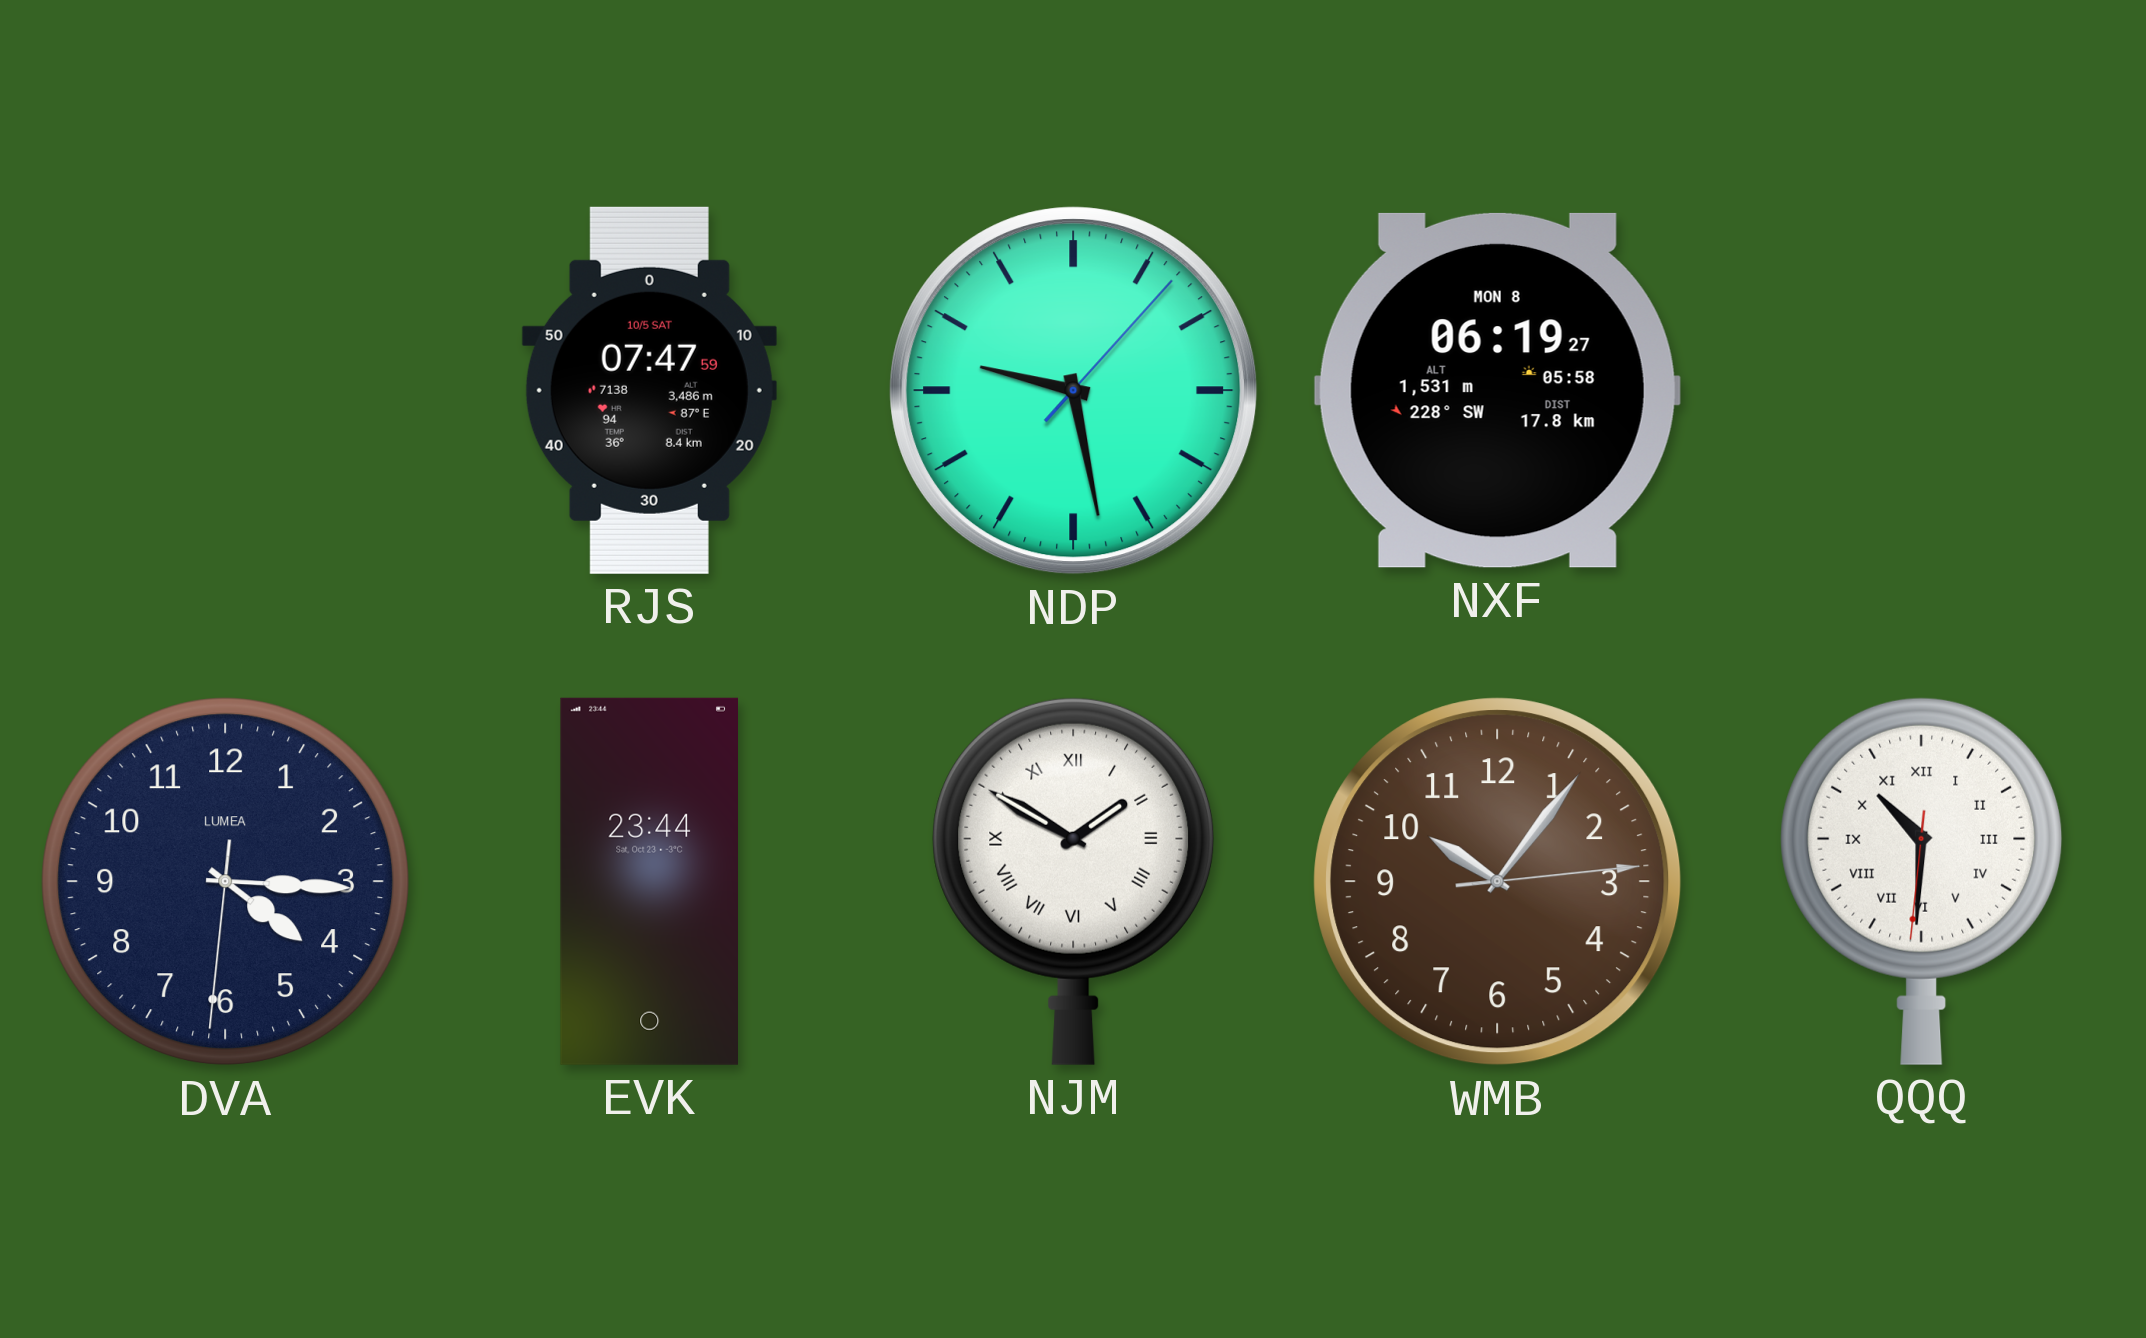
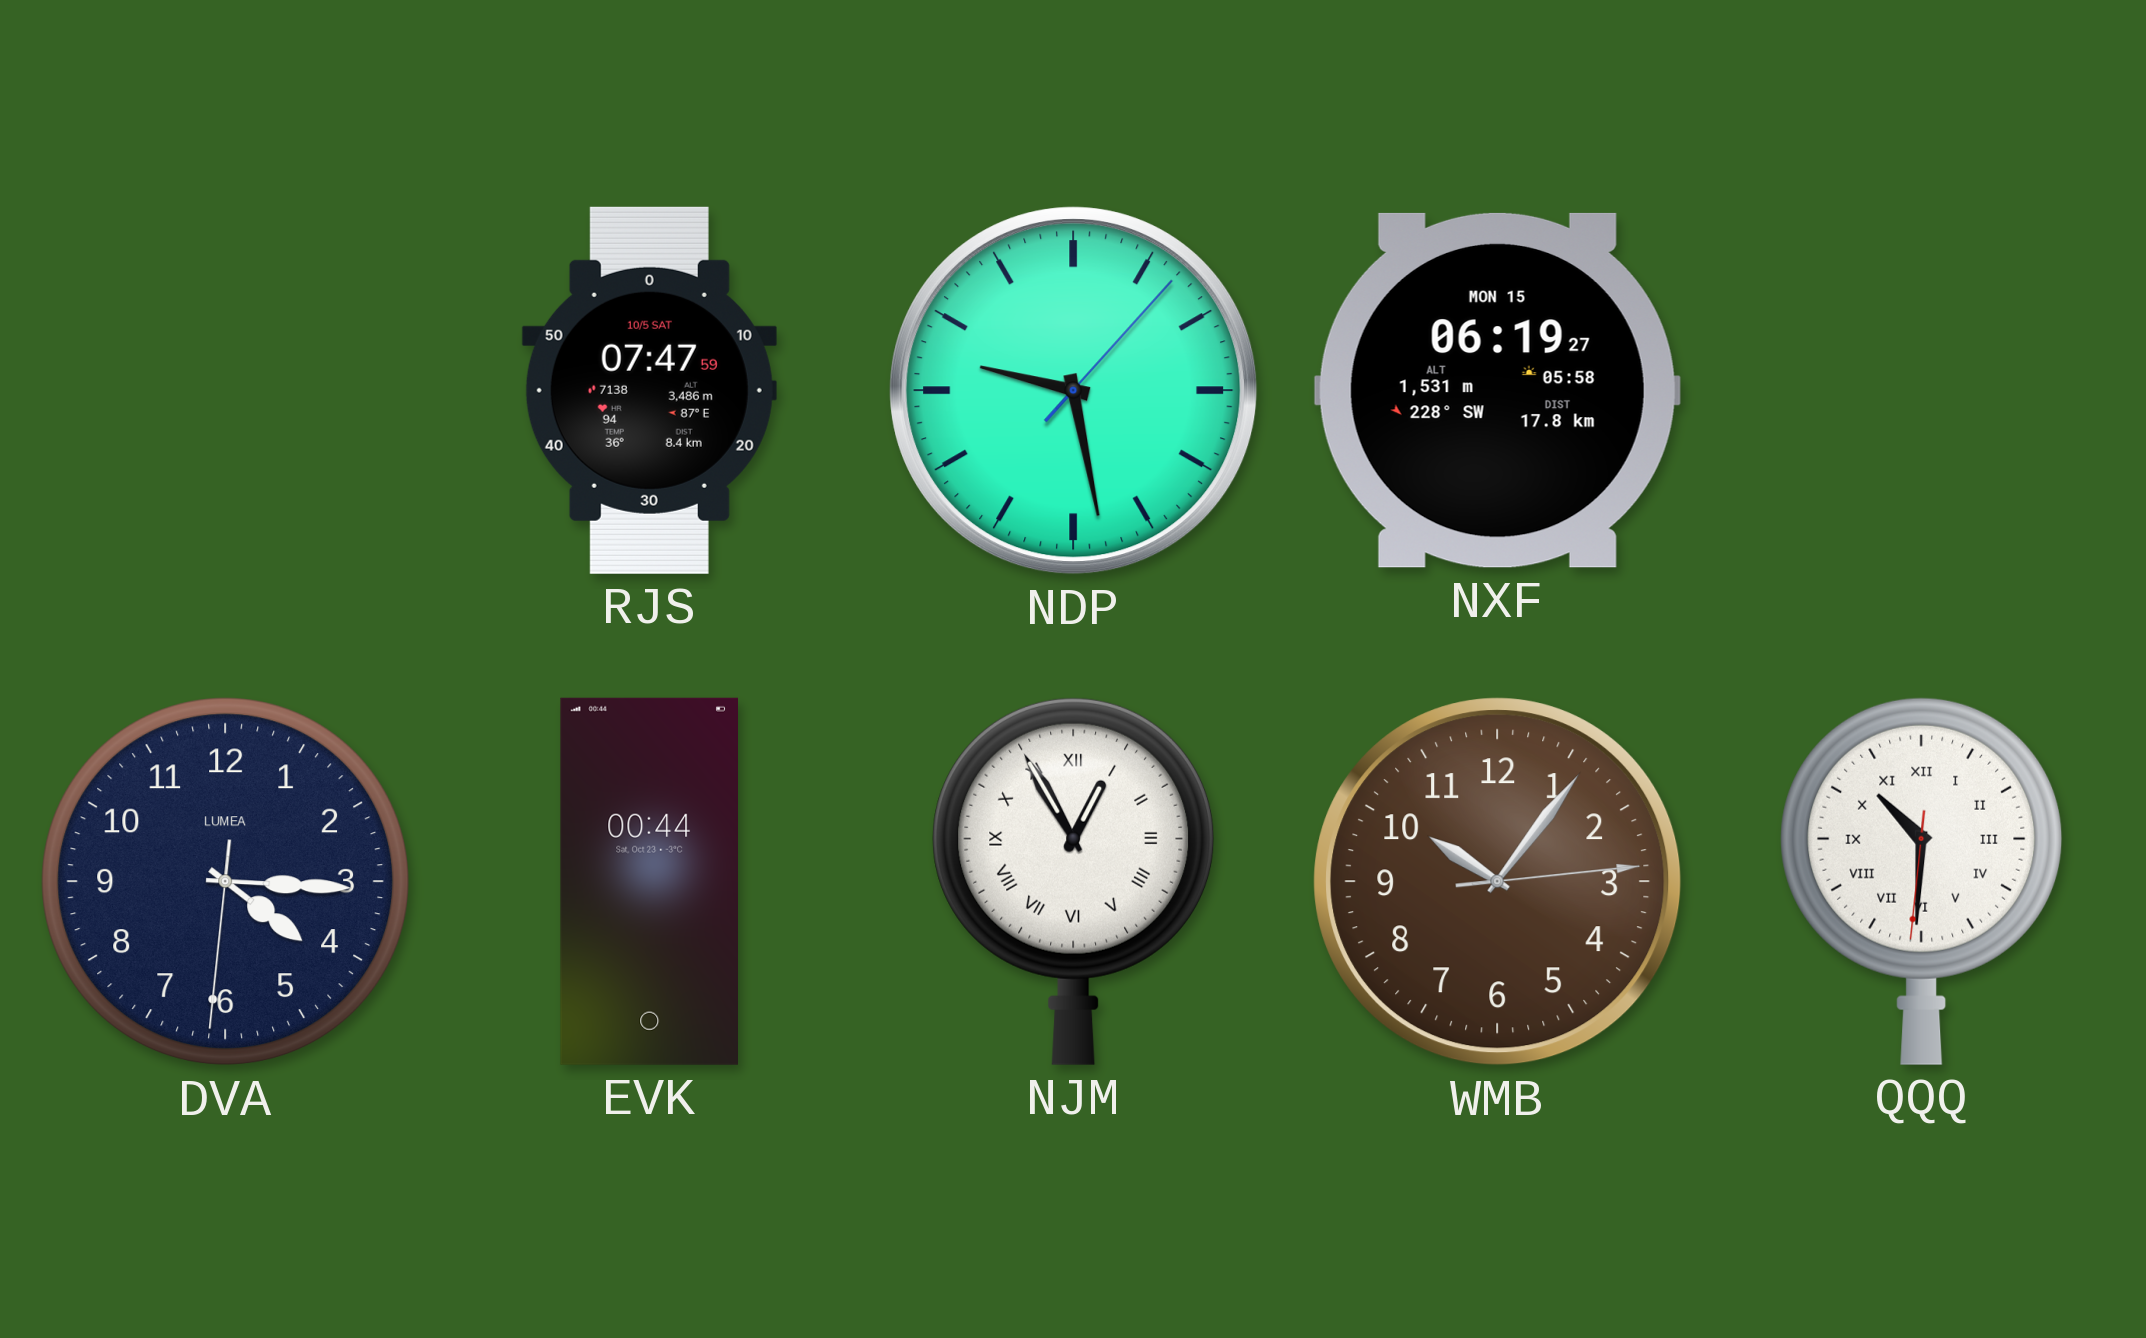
NXF date: MON 8 -> MON 15
EVK: 23:44 -> 00:44
NJM: 1:50 -> 12:55
